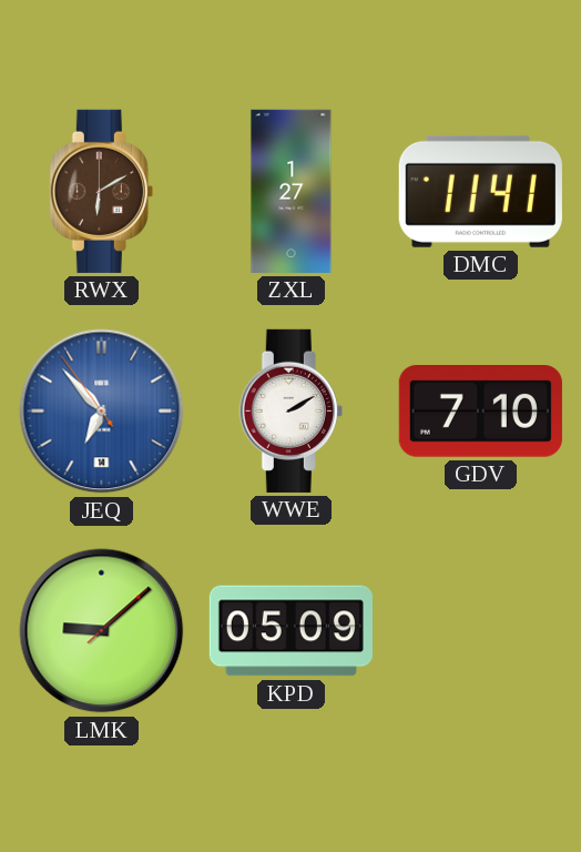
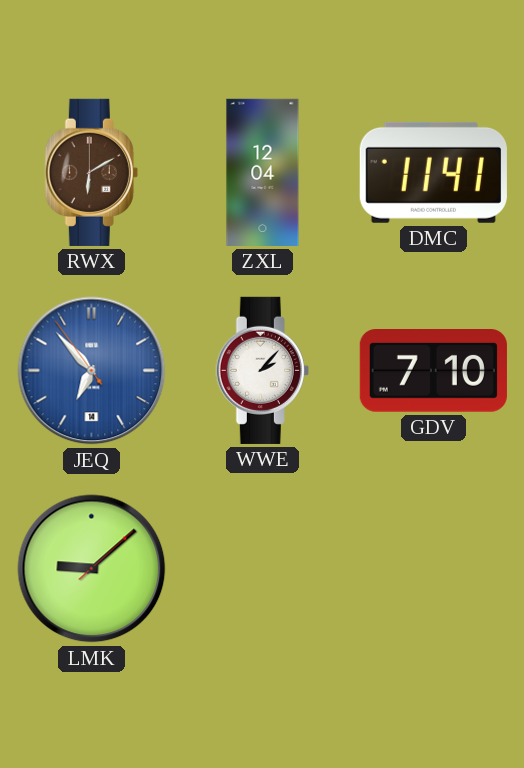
ZXL: 1:27 -> 12:04
WWE: 2:10 -> 2:07
KPD: 05:09 -> none
